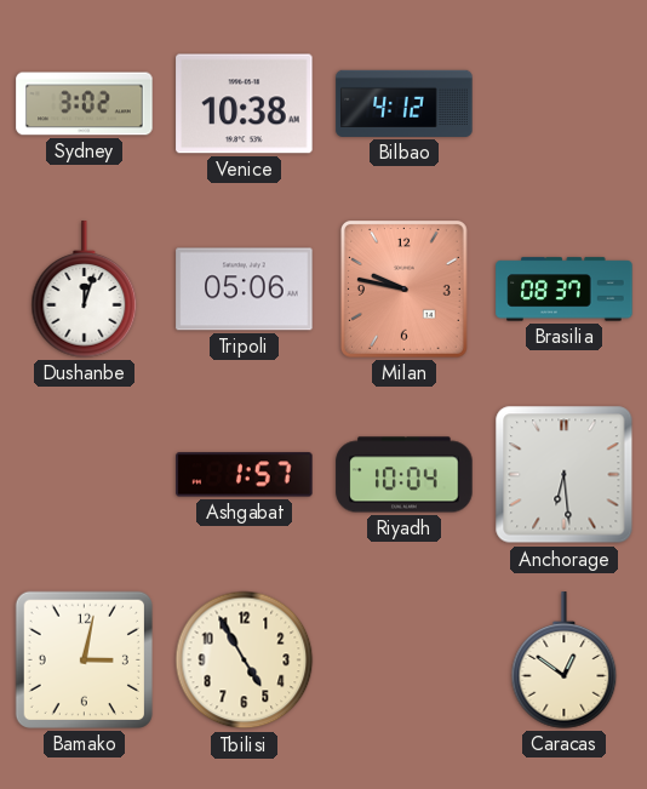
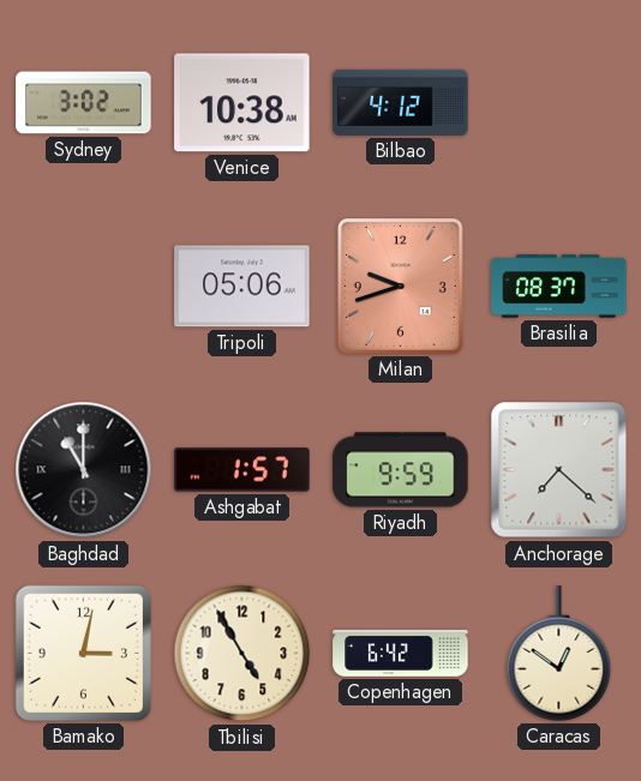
Dushanbe: 12:03 -> none
Milan: 9:47 -> 9:42
Baghdad: none -> 11:00
Riyadh: 10:04 -> 9:59
Anchorage: 6:29 -> 7:22
Copenhagen: none -> 6:42
